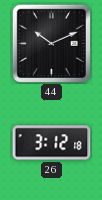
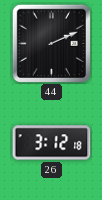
44: 10:11 -> 2:11
